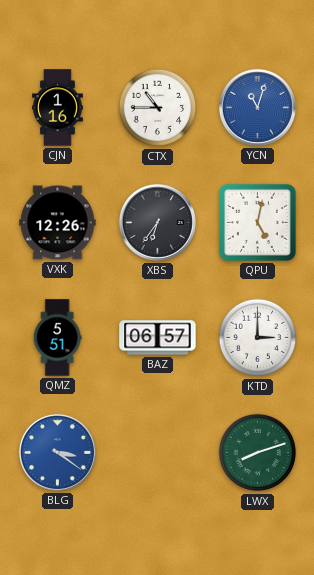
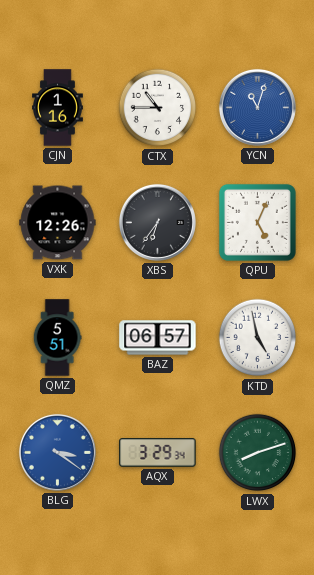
QPU: 5:02 -> 5:04
KTD: 3:00 -> 4:58
AQX: none -> 3:29
